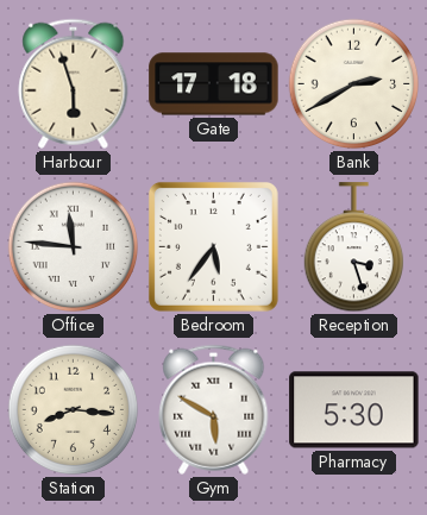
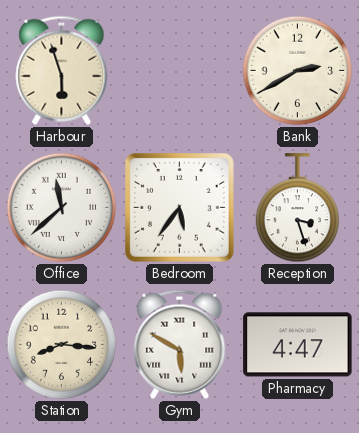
Gate: 17:18 -> none
Office: 11:46 -> 11:38
Pharmacy: 5:30 -> 4:47
